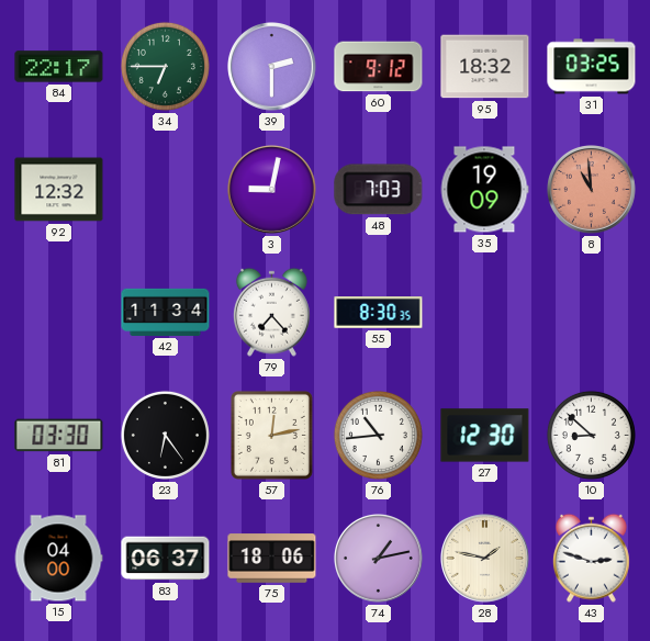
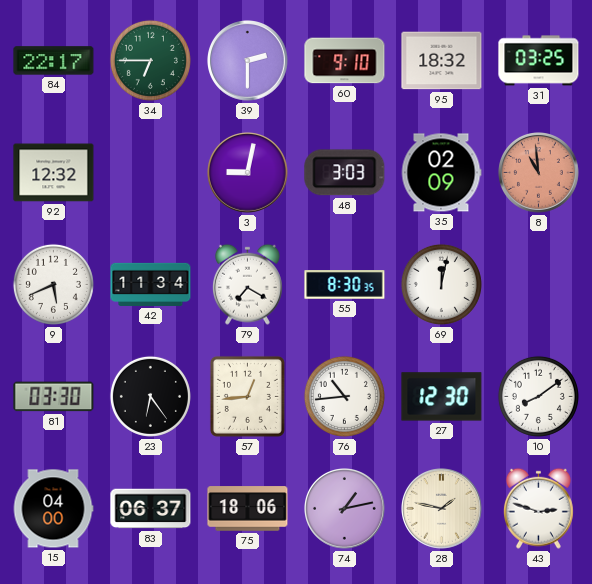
60: 9:12 -> 9:10
48: 7:03 -> 3:03
35: 19:09 -> 02:09
9: none -> 5:41
79: 7:23 -> 7:20
69: none -> 12:02
57: 12:13 -> 12:44
10: 8:52 -> 8:09
